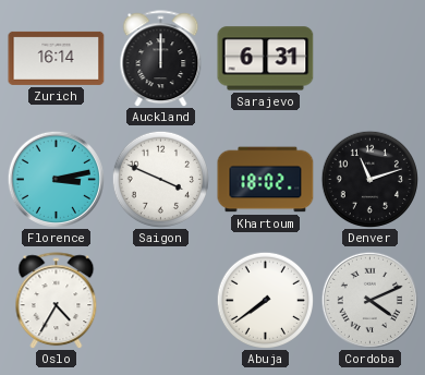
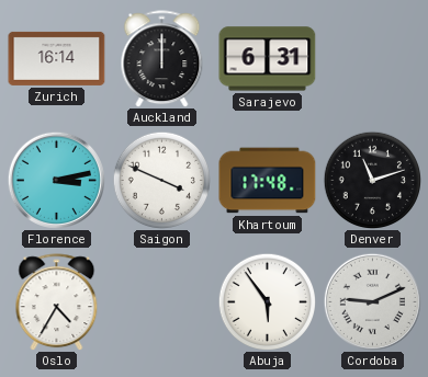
Khartoum: 18:02 -> 17:48
Abuja: 7:39 -> 5:54
Cordoba: 4:11 -> 9:11
